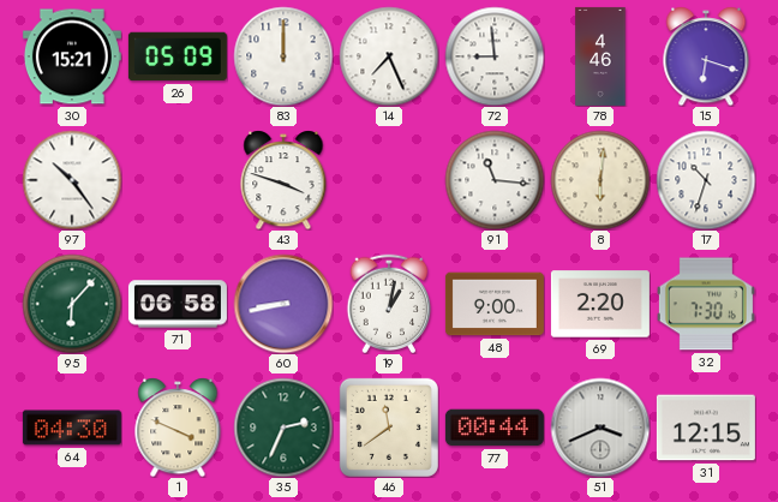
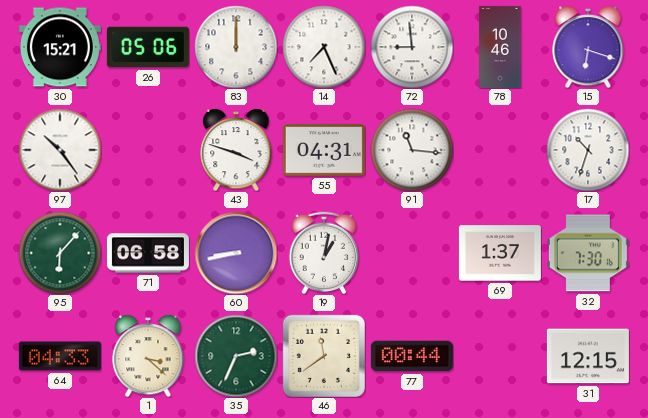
26: 05:09 -> 05:06
78: 4:46 -> 10:46
55: none -> 04:31
8: 6:01 -> none
48: 9:00 -> none
69: 2:20 -> 1:37
64: 04:30 -> 04:33
1: 3:49 -> 3:22
51: 3:41 -> none
